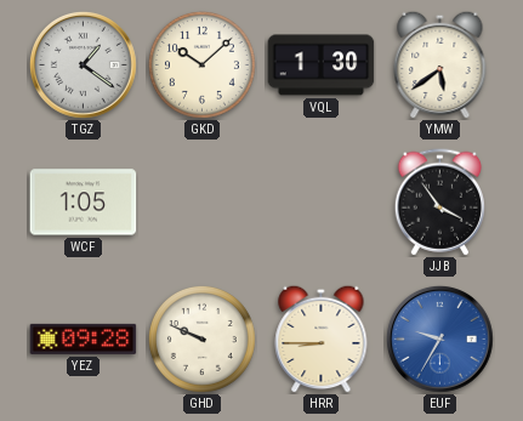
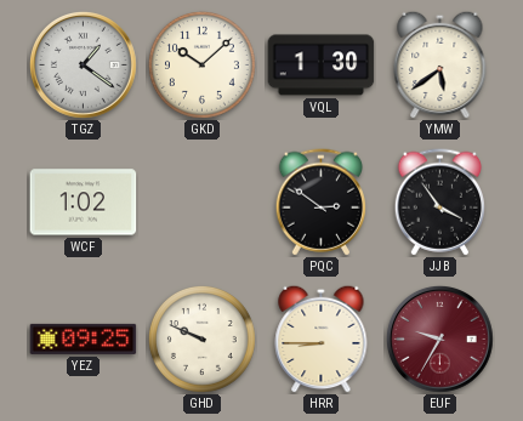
WCF: 1:05 -> 1:02
PQC: none -> 2:51
YEZ: 09:28 -> 09:25
EUF dial: blue -> burgundy
